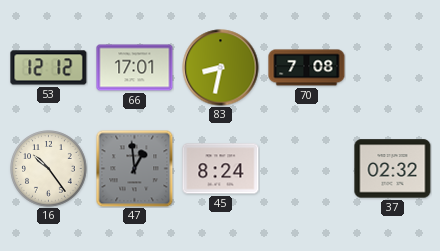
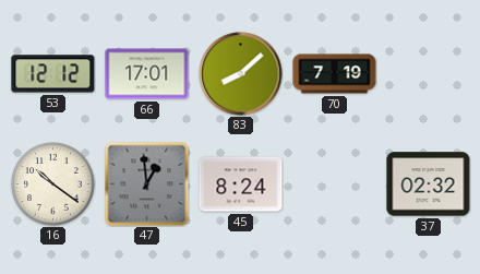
83: 8:32 -> 8:08
70: 7:08 -> 7:19
16: 10:24 -> 10:21
